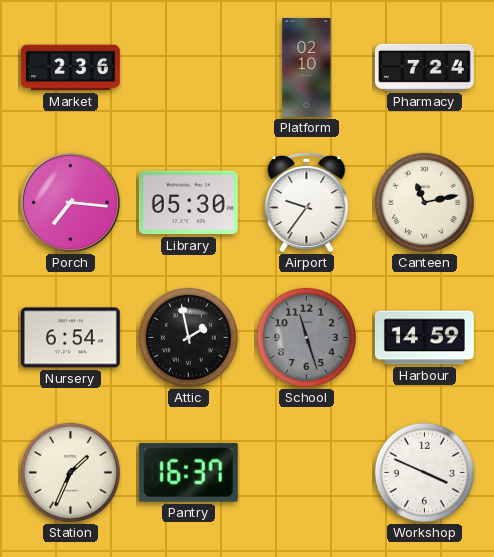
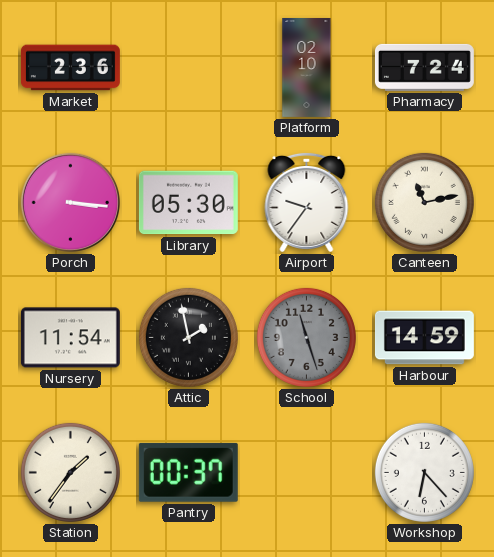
Porch: 7:16 -> 3:16
Nursery: 6:54 -> 11:54
Station: 1:34 -> 1:36
Pantry: 16:37 -> 00:37
Workshop: 3:49 -> 6:23
